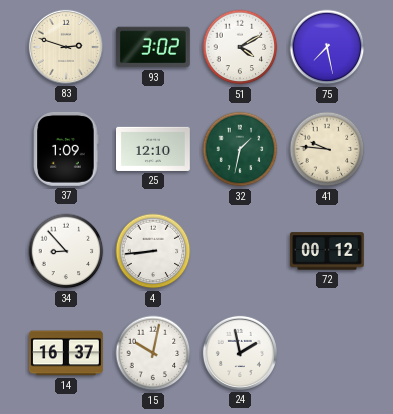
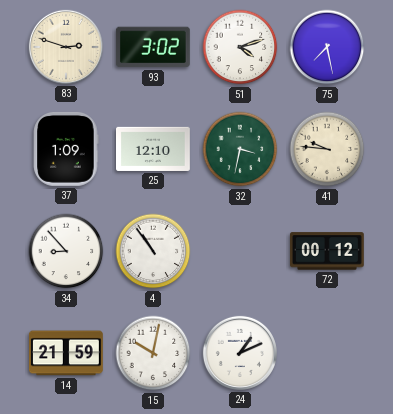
51: 4:10 -> 4:12
32: 1:32 -> 3:32
4: 8:44 -> 10:54
14: 16:37 -> 21:59
24: 1:58 -> 1:11
